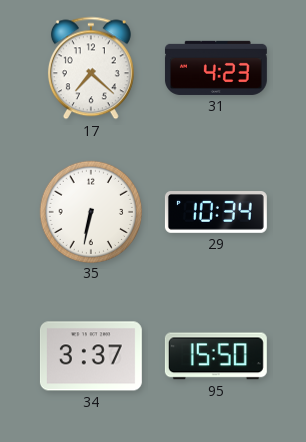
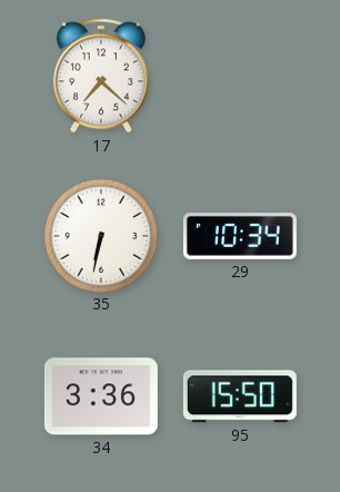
31: 4:23 -> none
34: 3:37 -> 3:36
